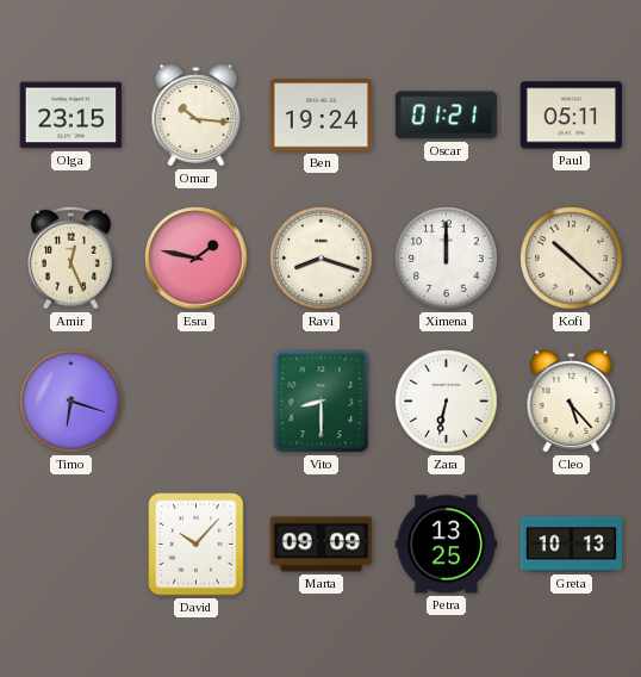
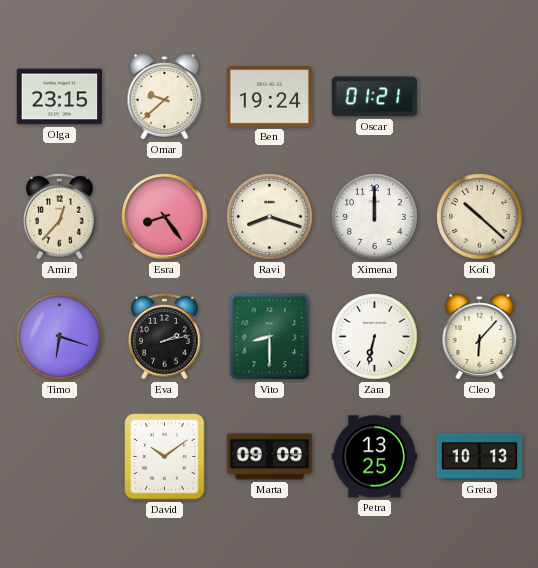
Omar: 10:16 -> 9:38
Paul: 05:11 -> none
Amir: 12:26 -> 12:37
Esra: 1:47 -> 8:24
Eva: none -> 2:13
Cleo: 5:23 -> 6:07
David: 10:07 -> 10:09
